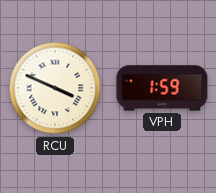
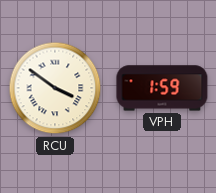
RCU: 3:49 -> 3:51
